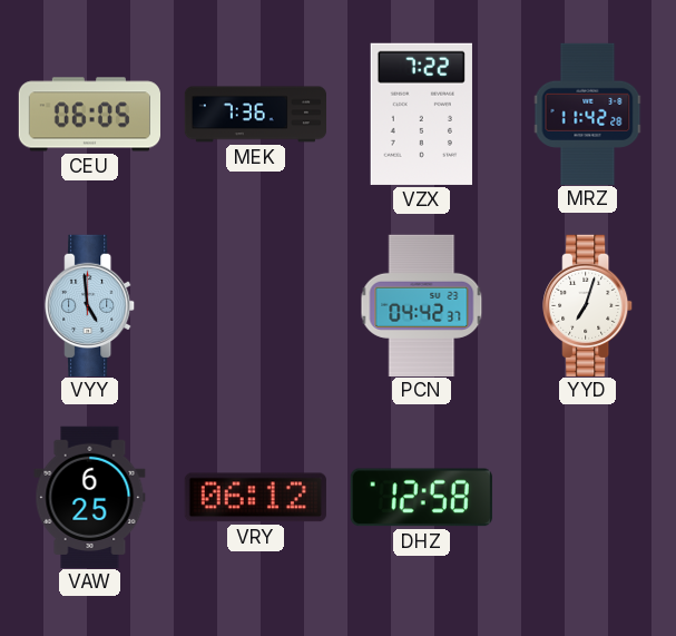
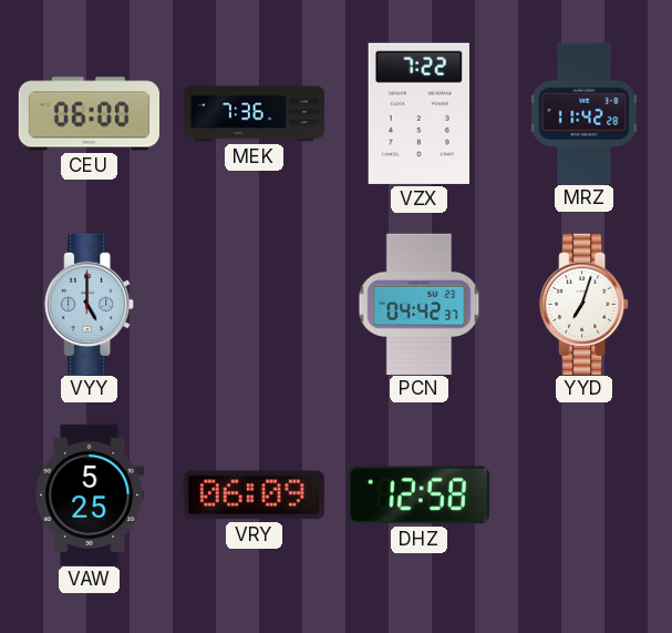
CEU: 06:05 -> 06:00
VYY: 4:59 -> 5:00
VAW: 6:25 -> 5:25
VRY: 06:12 -> 06:09
